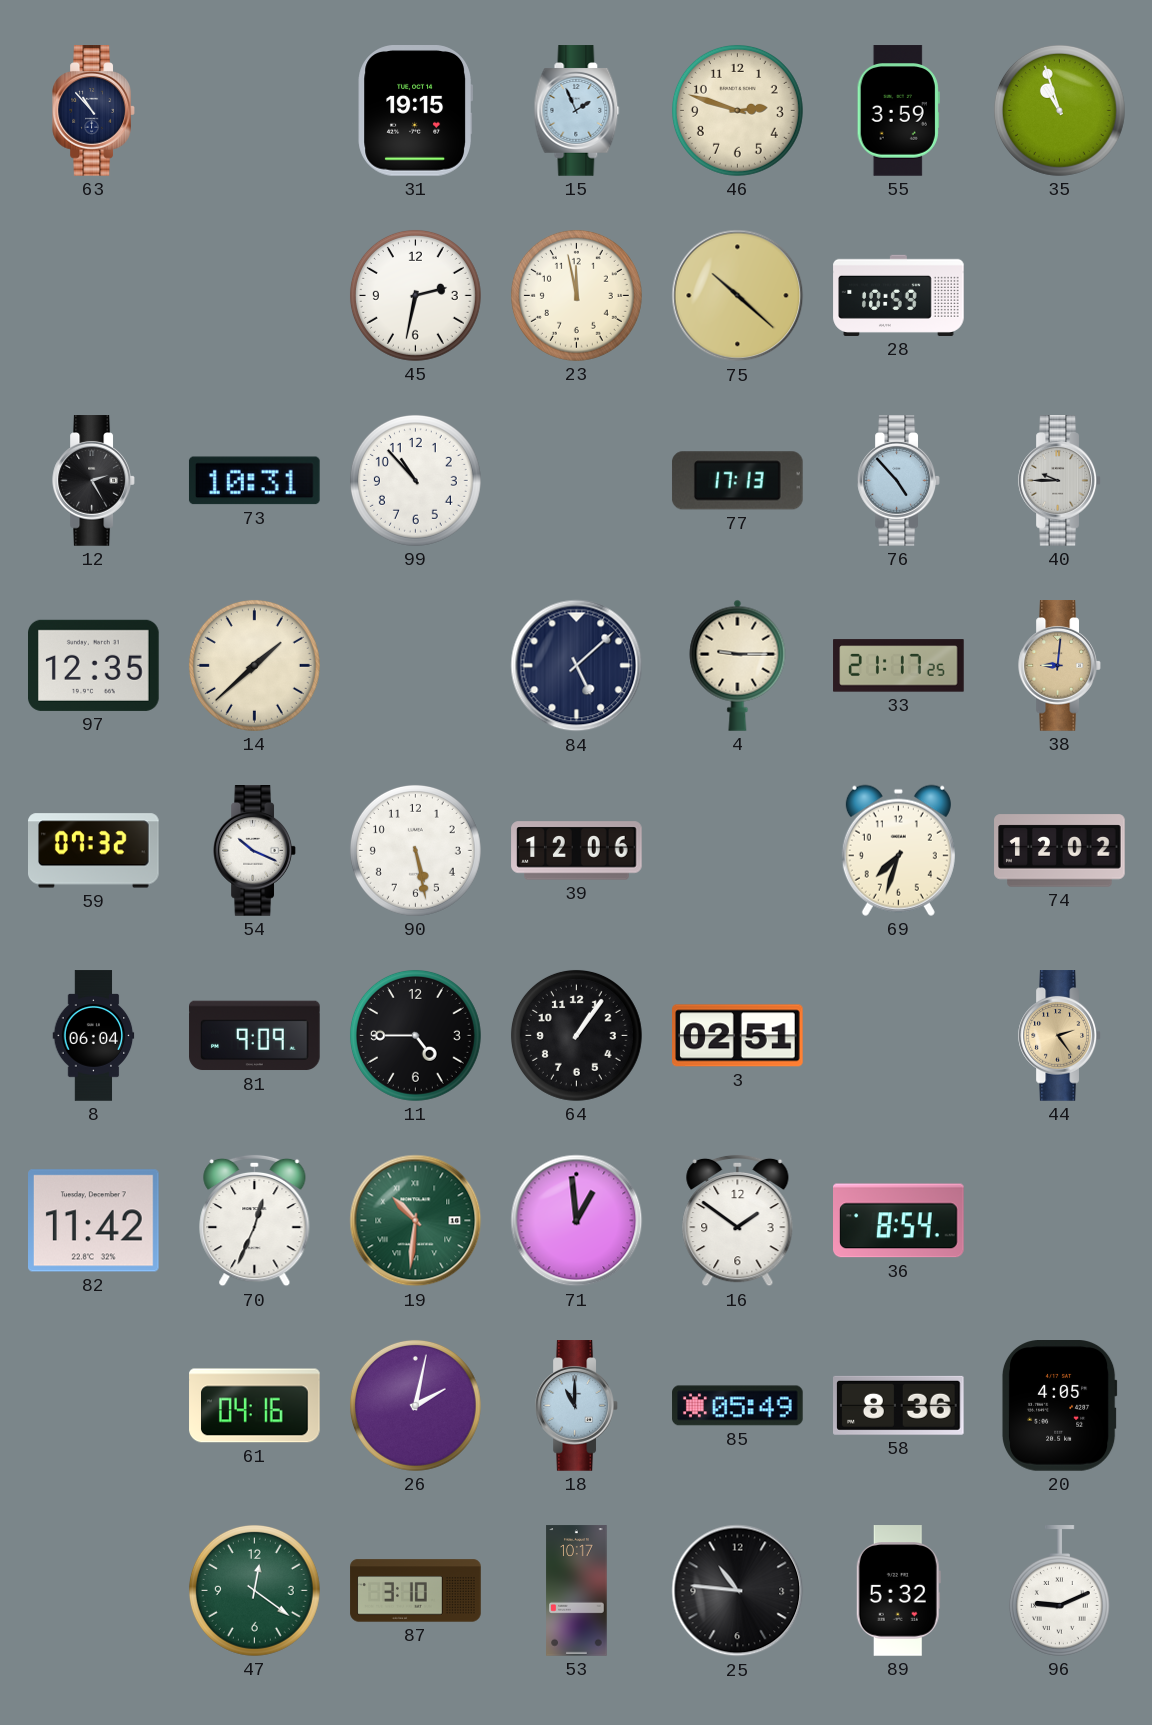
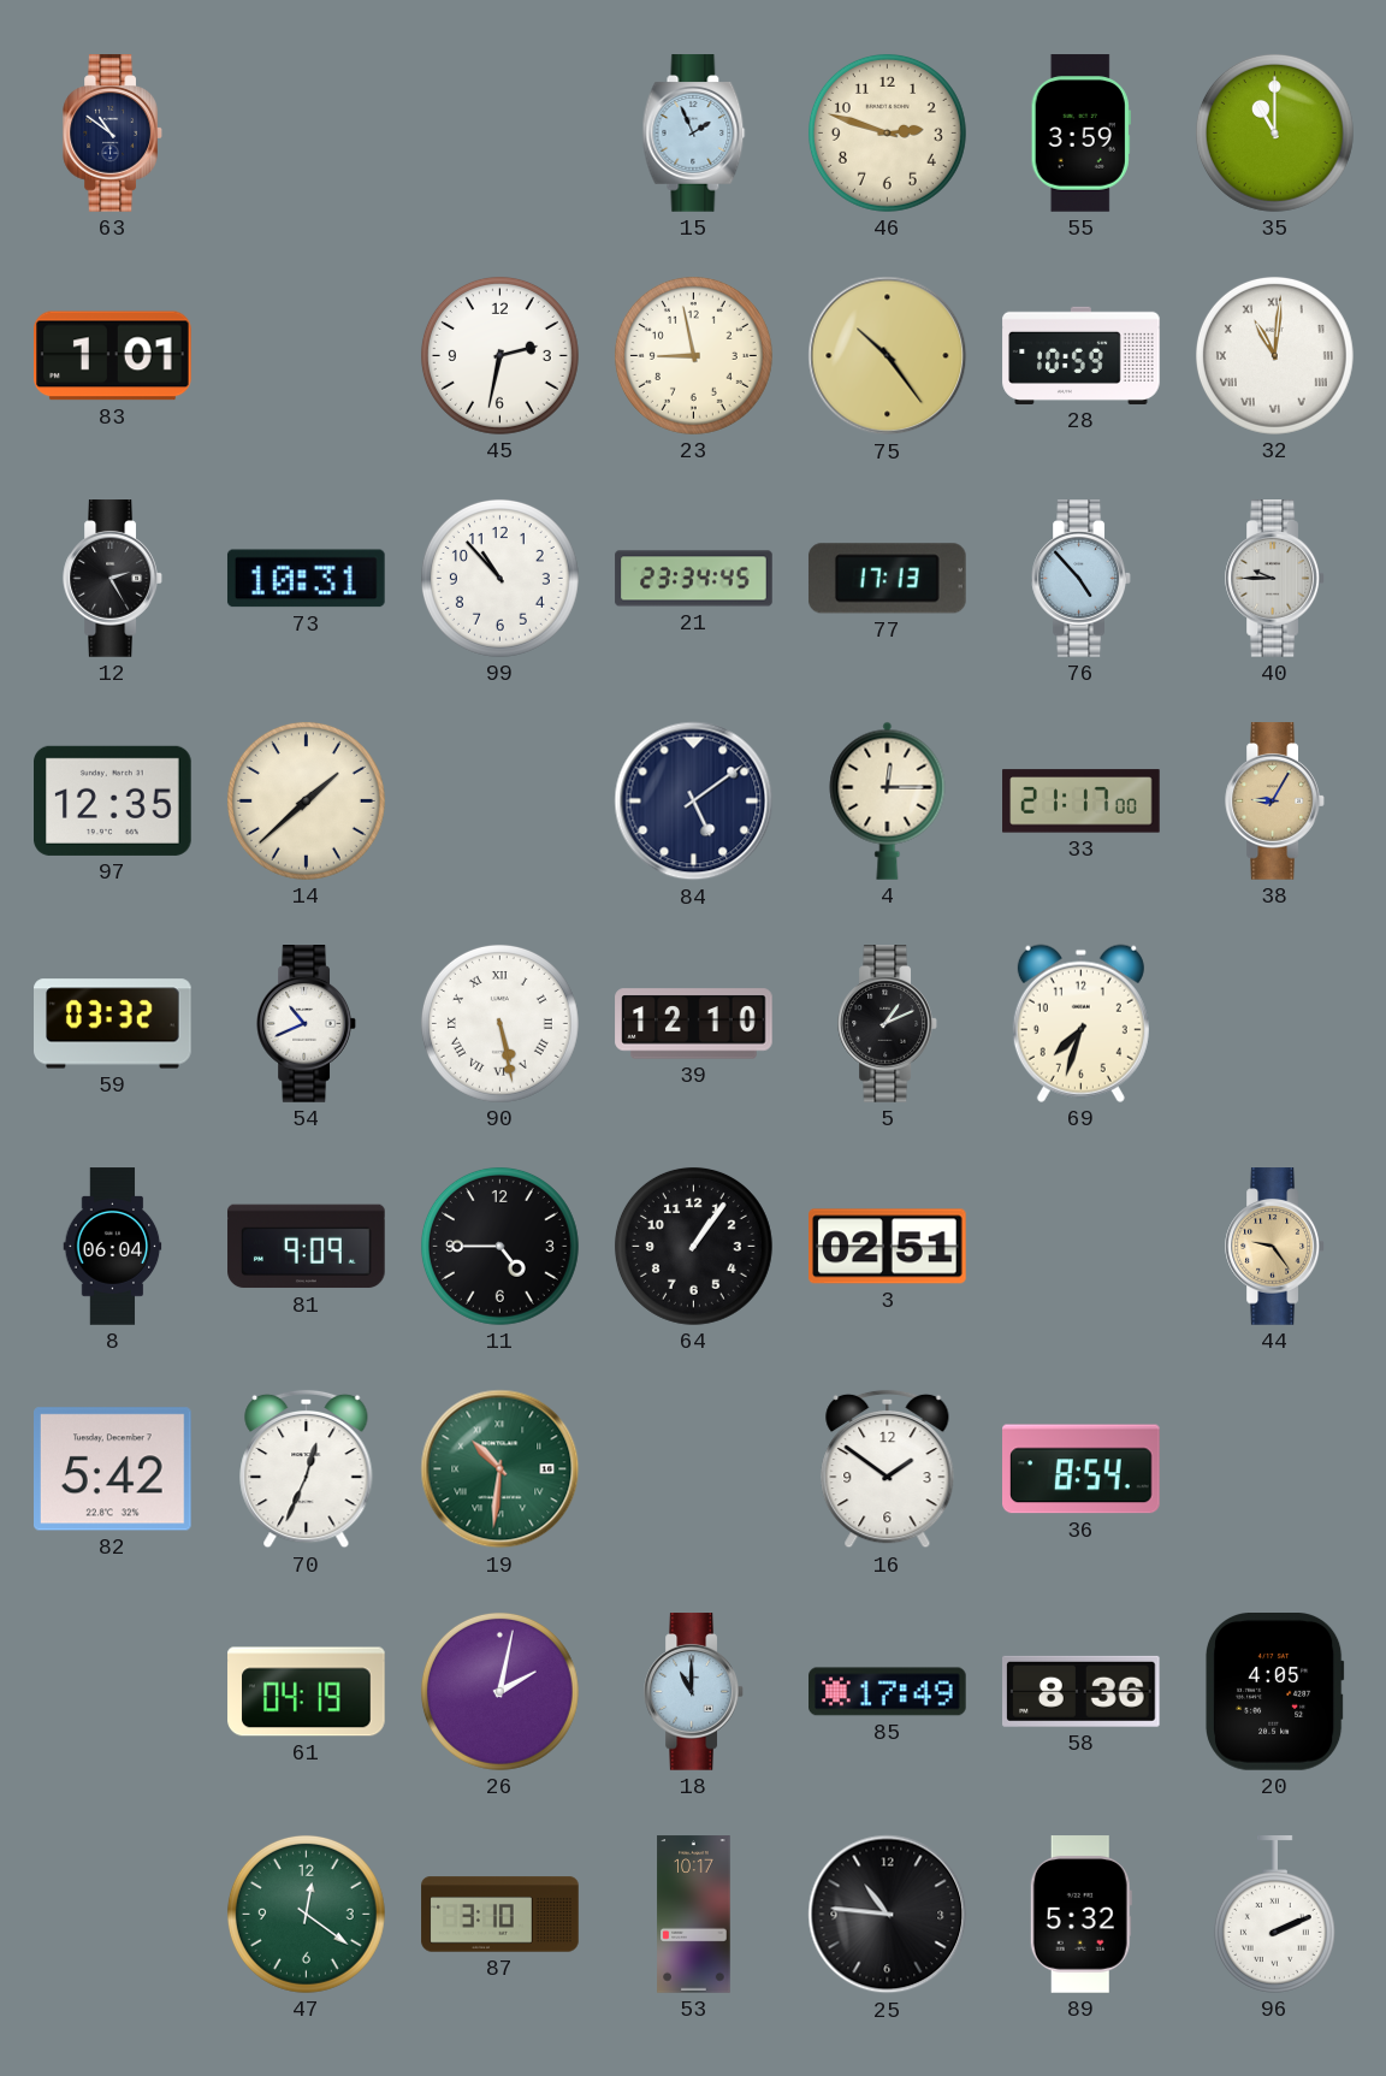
63: 10:53 -> 10:51
31: 19:15 -> none
35: 10:57 -> 11:00
83: none -> 1:01
23: 11:58 -> 8:58
75: 10:22 -> 10:24
32: none -> 11:01
21: none -> 23:34
84: 5:08 -> 5:09
4: 9:15 -> 12:15
33: 21:17:25 -> 21:17:00
38: 9:01 -> 9:05
59: 07:32 -> 03:32
54: 10:19 -> 10:41
90 numerals: Arabic -> Roman
39: 12:06 -> 12:10
5: none -> 1:11
74: 12:02 -> none
44: 2:24 -> 9:24
82: 11:42 -> 5:42
71: 12:59 -> none
61: 04:16 -> 04:19
85: 05:49 -> 17:49
96: 9:11 -> 2:11
